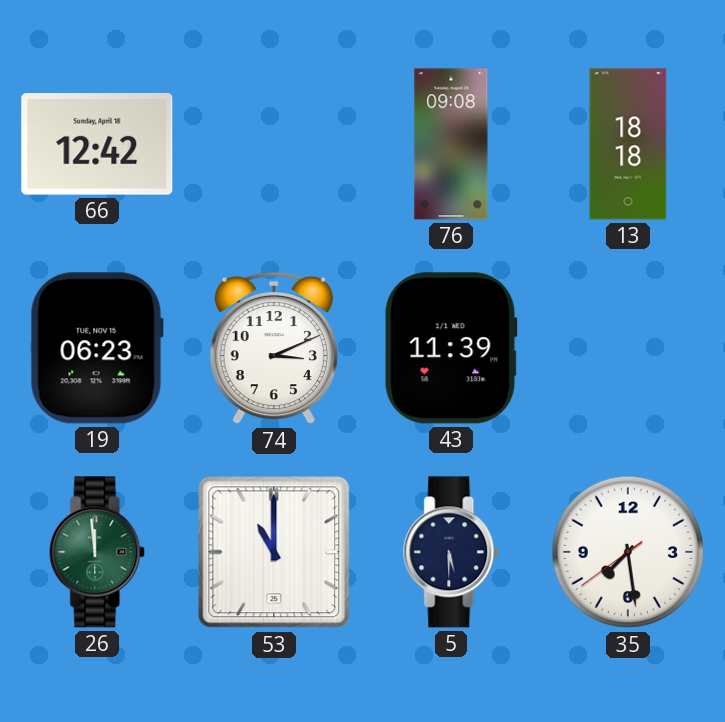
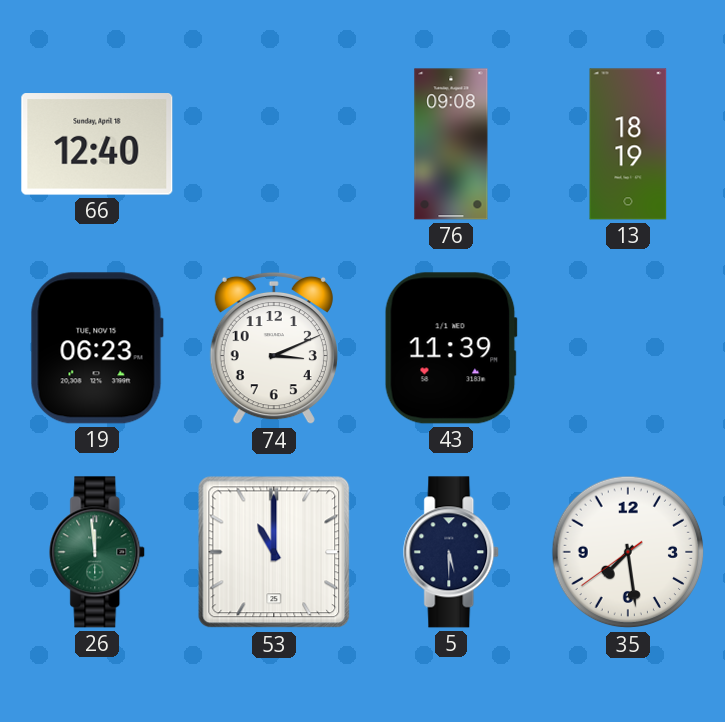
66: 12:42 -> 12:40
13: 18:18 -> 18:19
